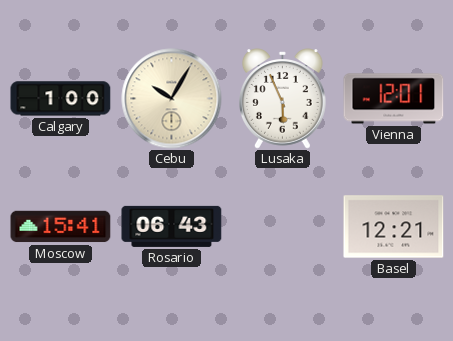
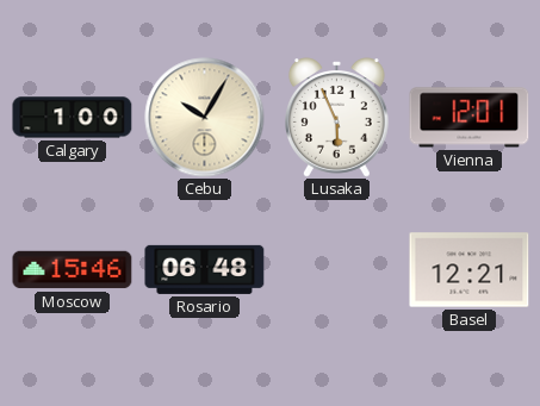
Moscow: 15:41 -> 15:46
Rosario: 06:43 -> 06:48
